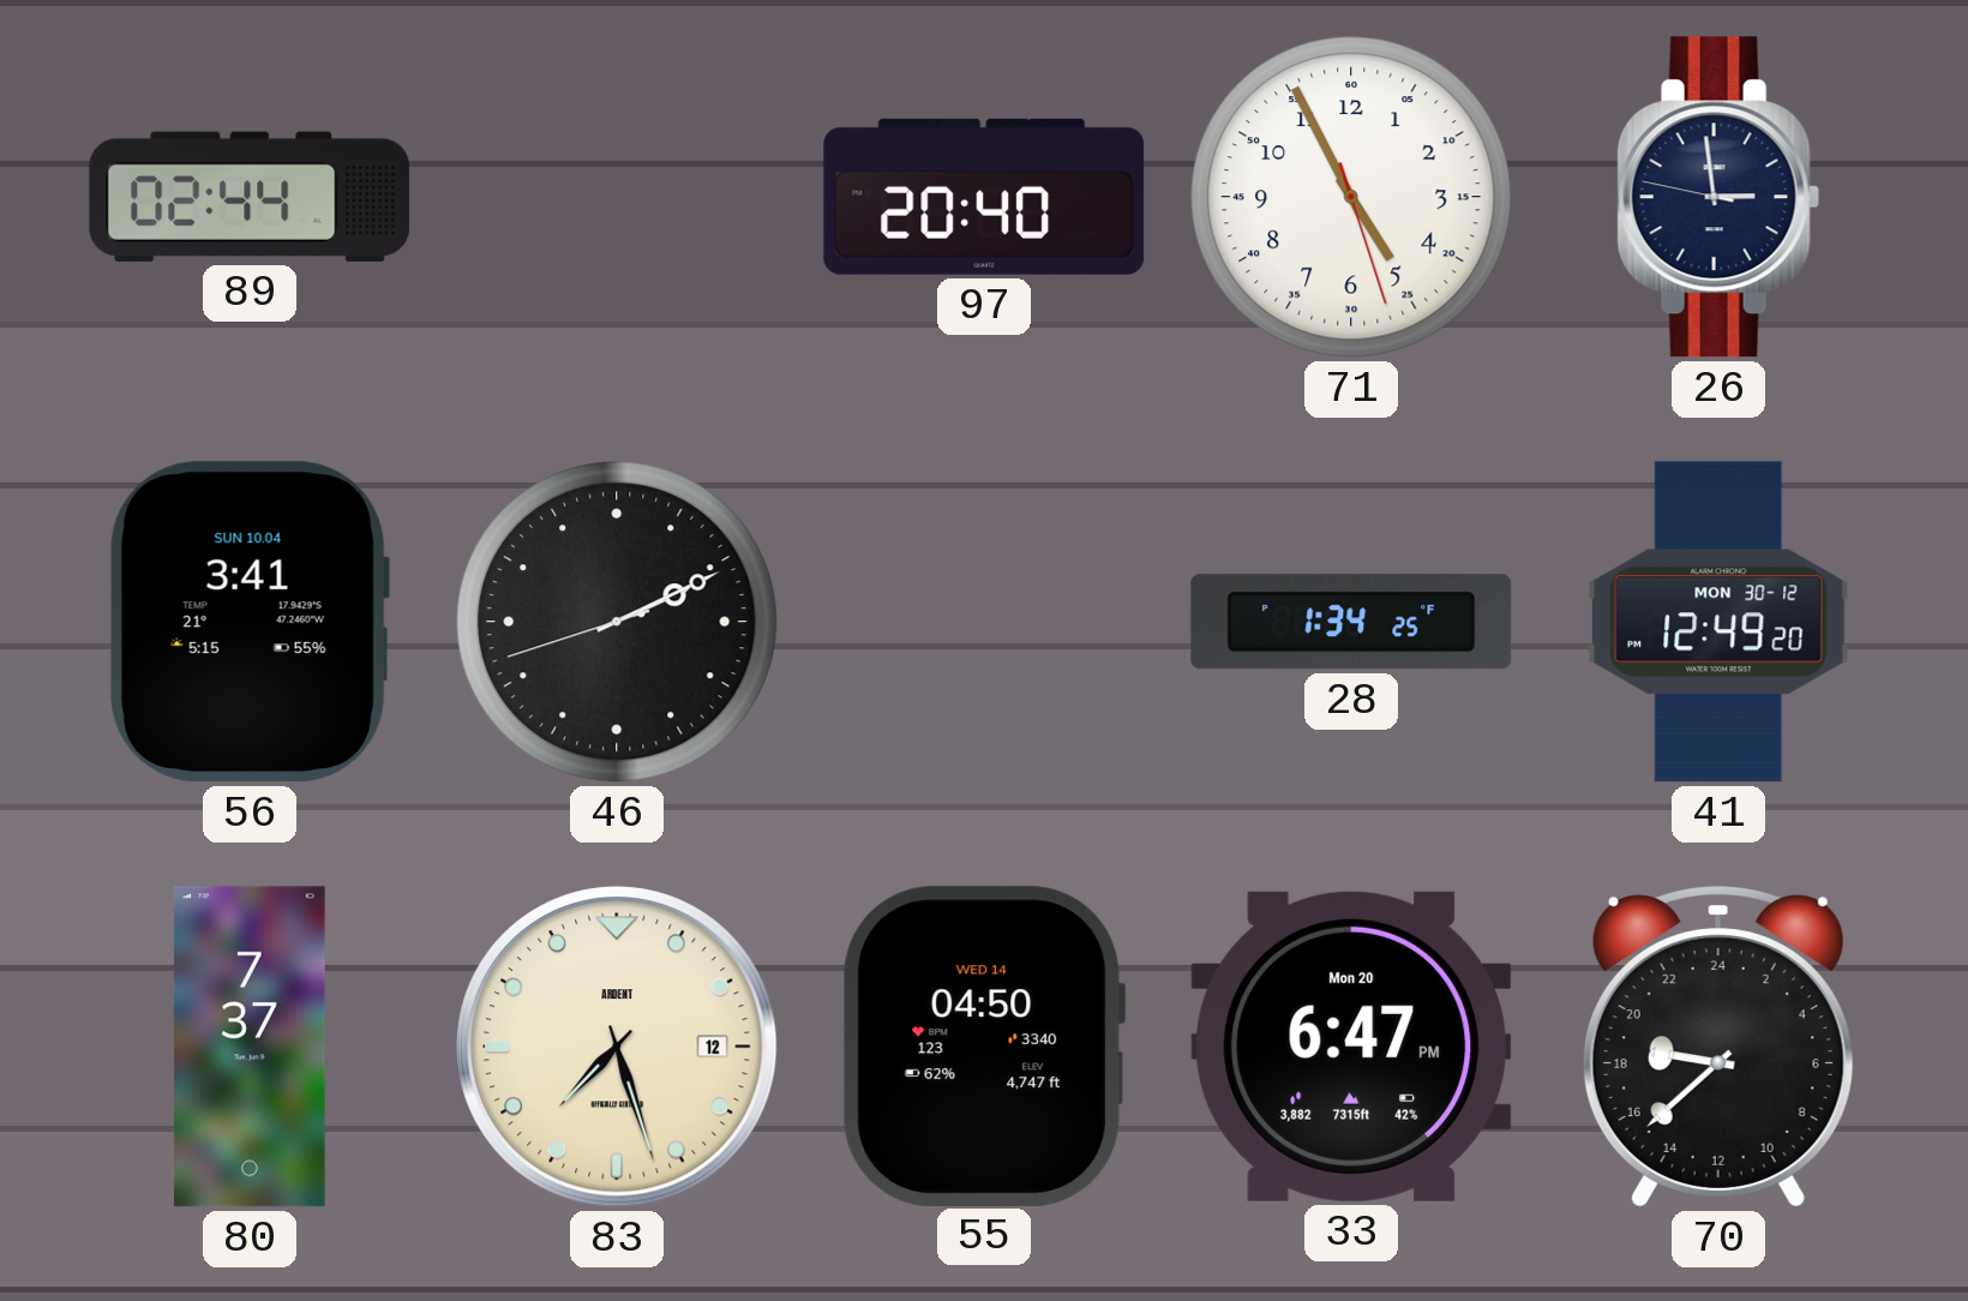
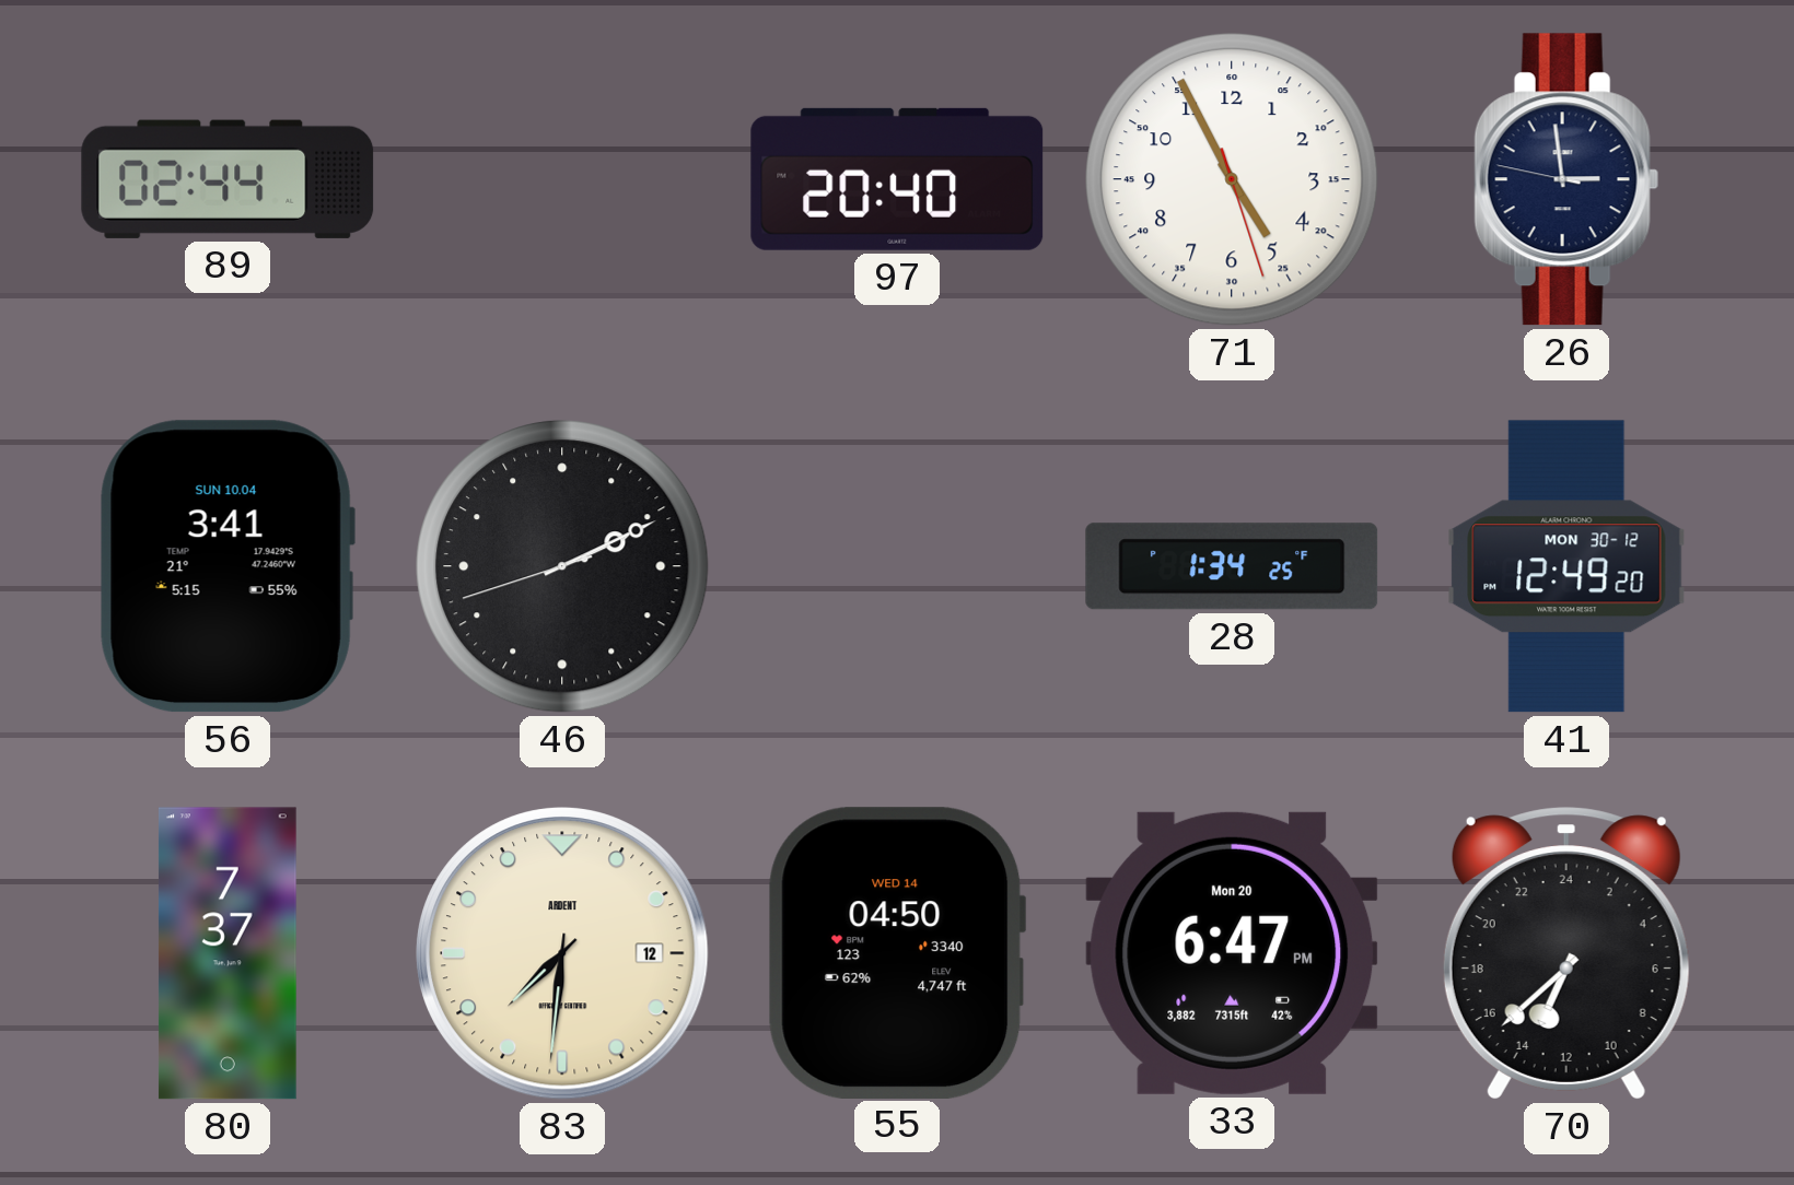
83: 7:27 -> 7:31
70: 18:38 -> 13:38
